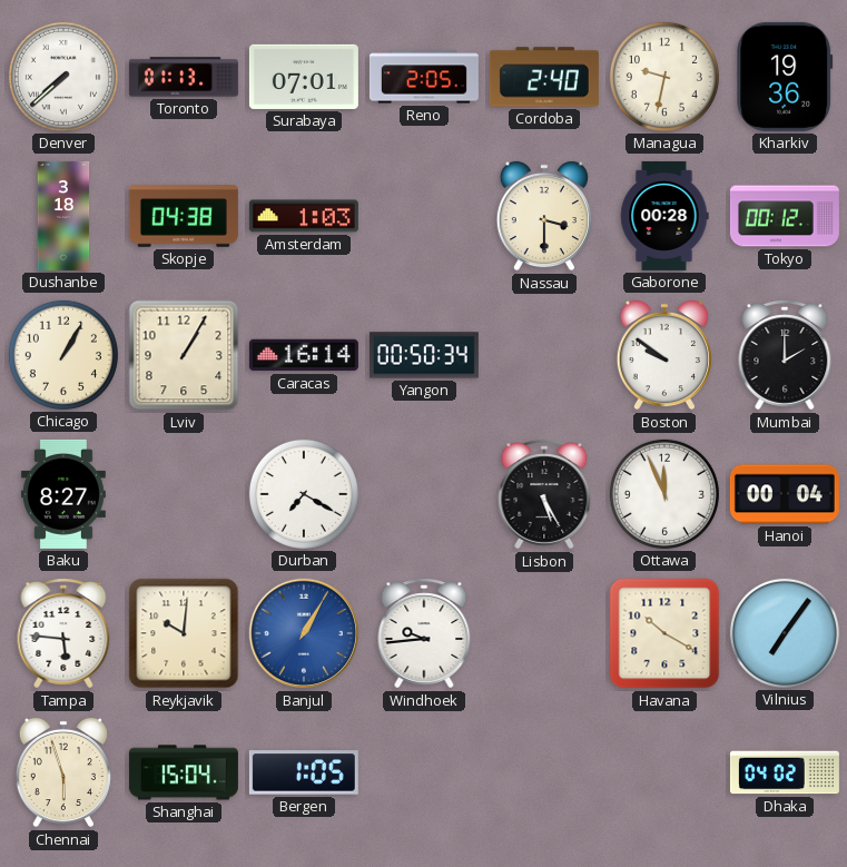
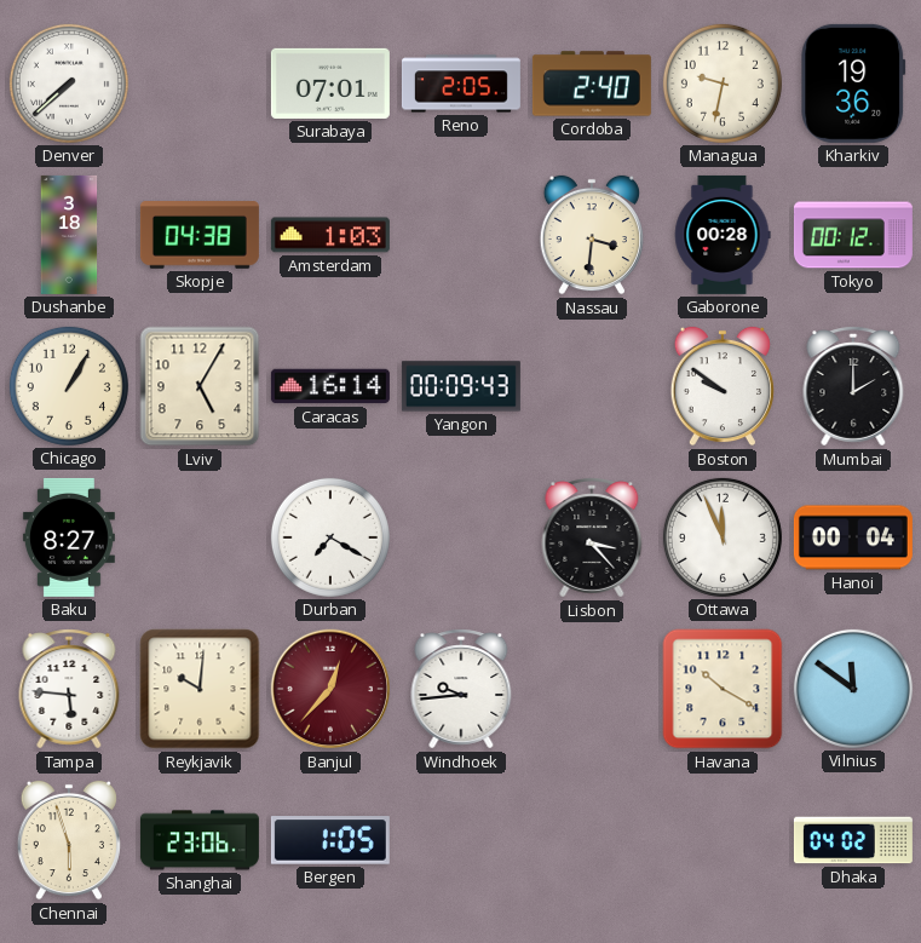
Toronto: 01:13 -> none
Nassau: 3:30 -> 3:31
Lviv: 1:05 -> 5:05
Yangon: 00:50 -> 00:09
Lisbon: 5:25 -> 3:23
Banjul: 1:05 -> 12:37
Banjul dial: blue -> burgundy
Vilnius: 7:06 -> 11:51
Shanghai: 15:04 -> 23:06
